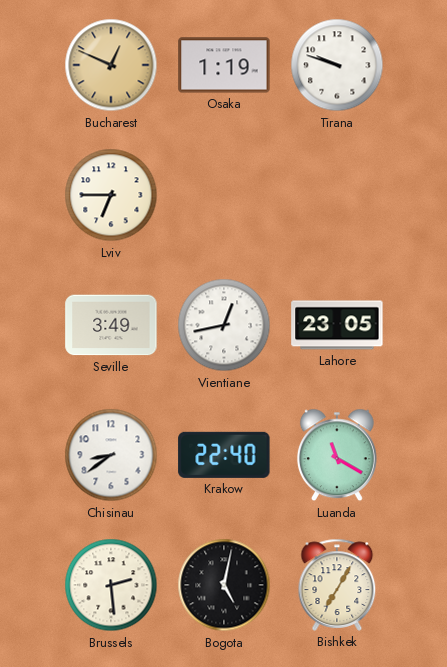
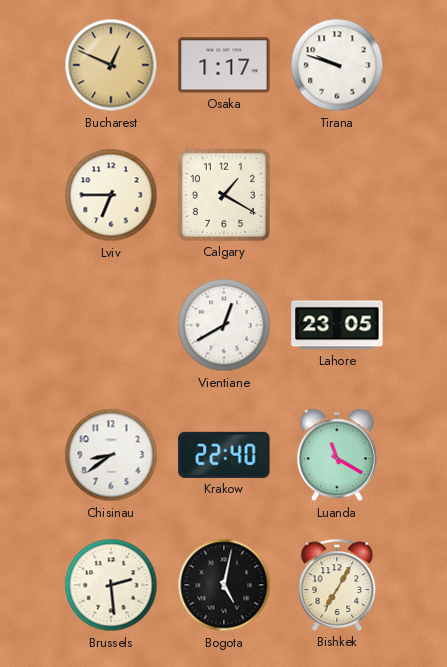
Osaka: 1:19 -> 1:17
Calgary: none -> 1:20
Seville: 3:49 -> none
Vientiane: 12:43 -> 12:40
